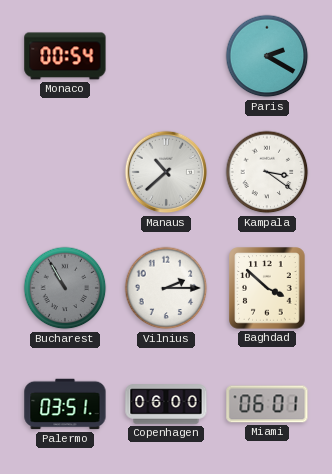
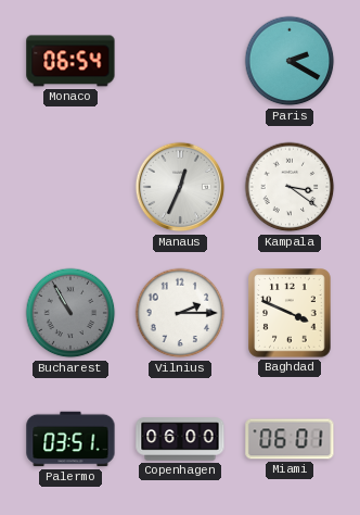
Monaco: 00:54 -> 06:54
Manaus: 10:38 -> 12:34
Baghdad: 3:52 -> 3:49
